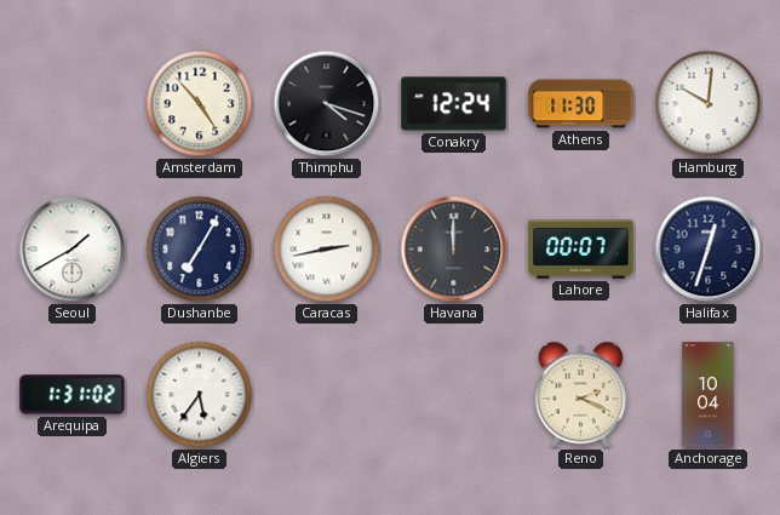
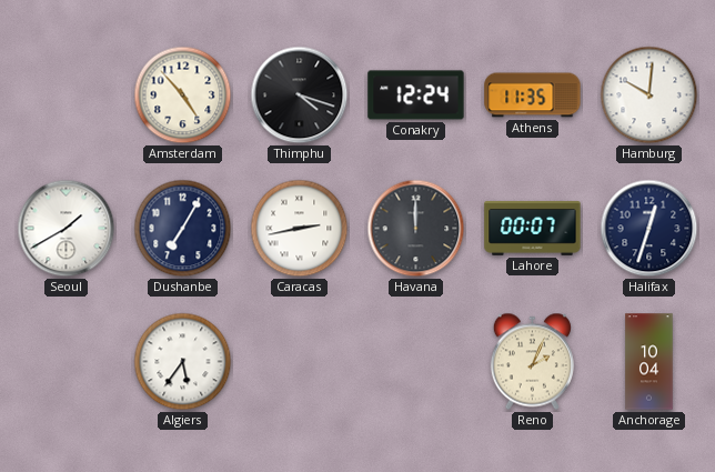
Athens: 11:30 -> 11:35
Arequipa: 1:31 -> none
Reno: 2:19 -> 2:04
